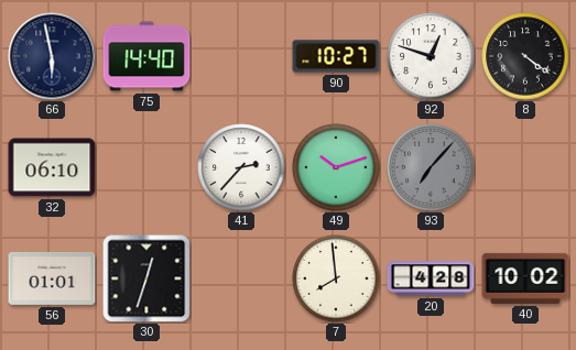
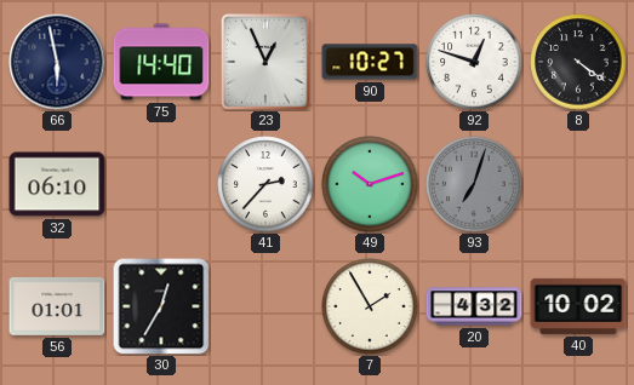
23: none -> 12:56
93: 7:07 -> 7:03
30: 12:33 -> 12:35
7: 7:59 -> 1:55
20: 4:28 -> 4:32
